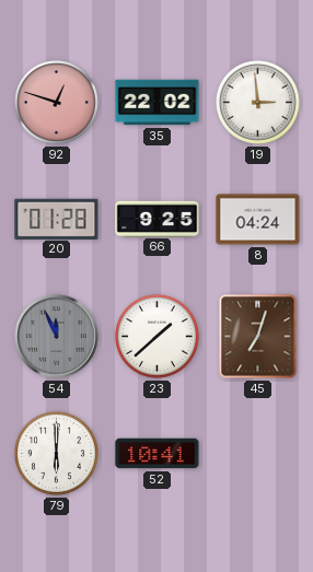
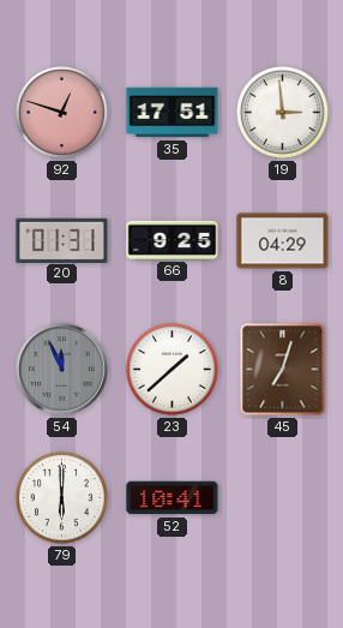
35: 22:02 -> 17:51
20: 01:28 -> 01:31
8: 04:24 -> 04:29
